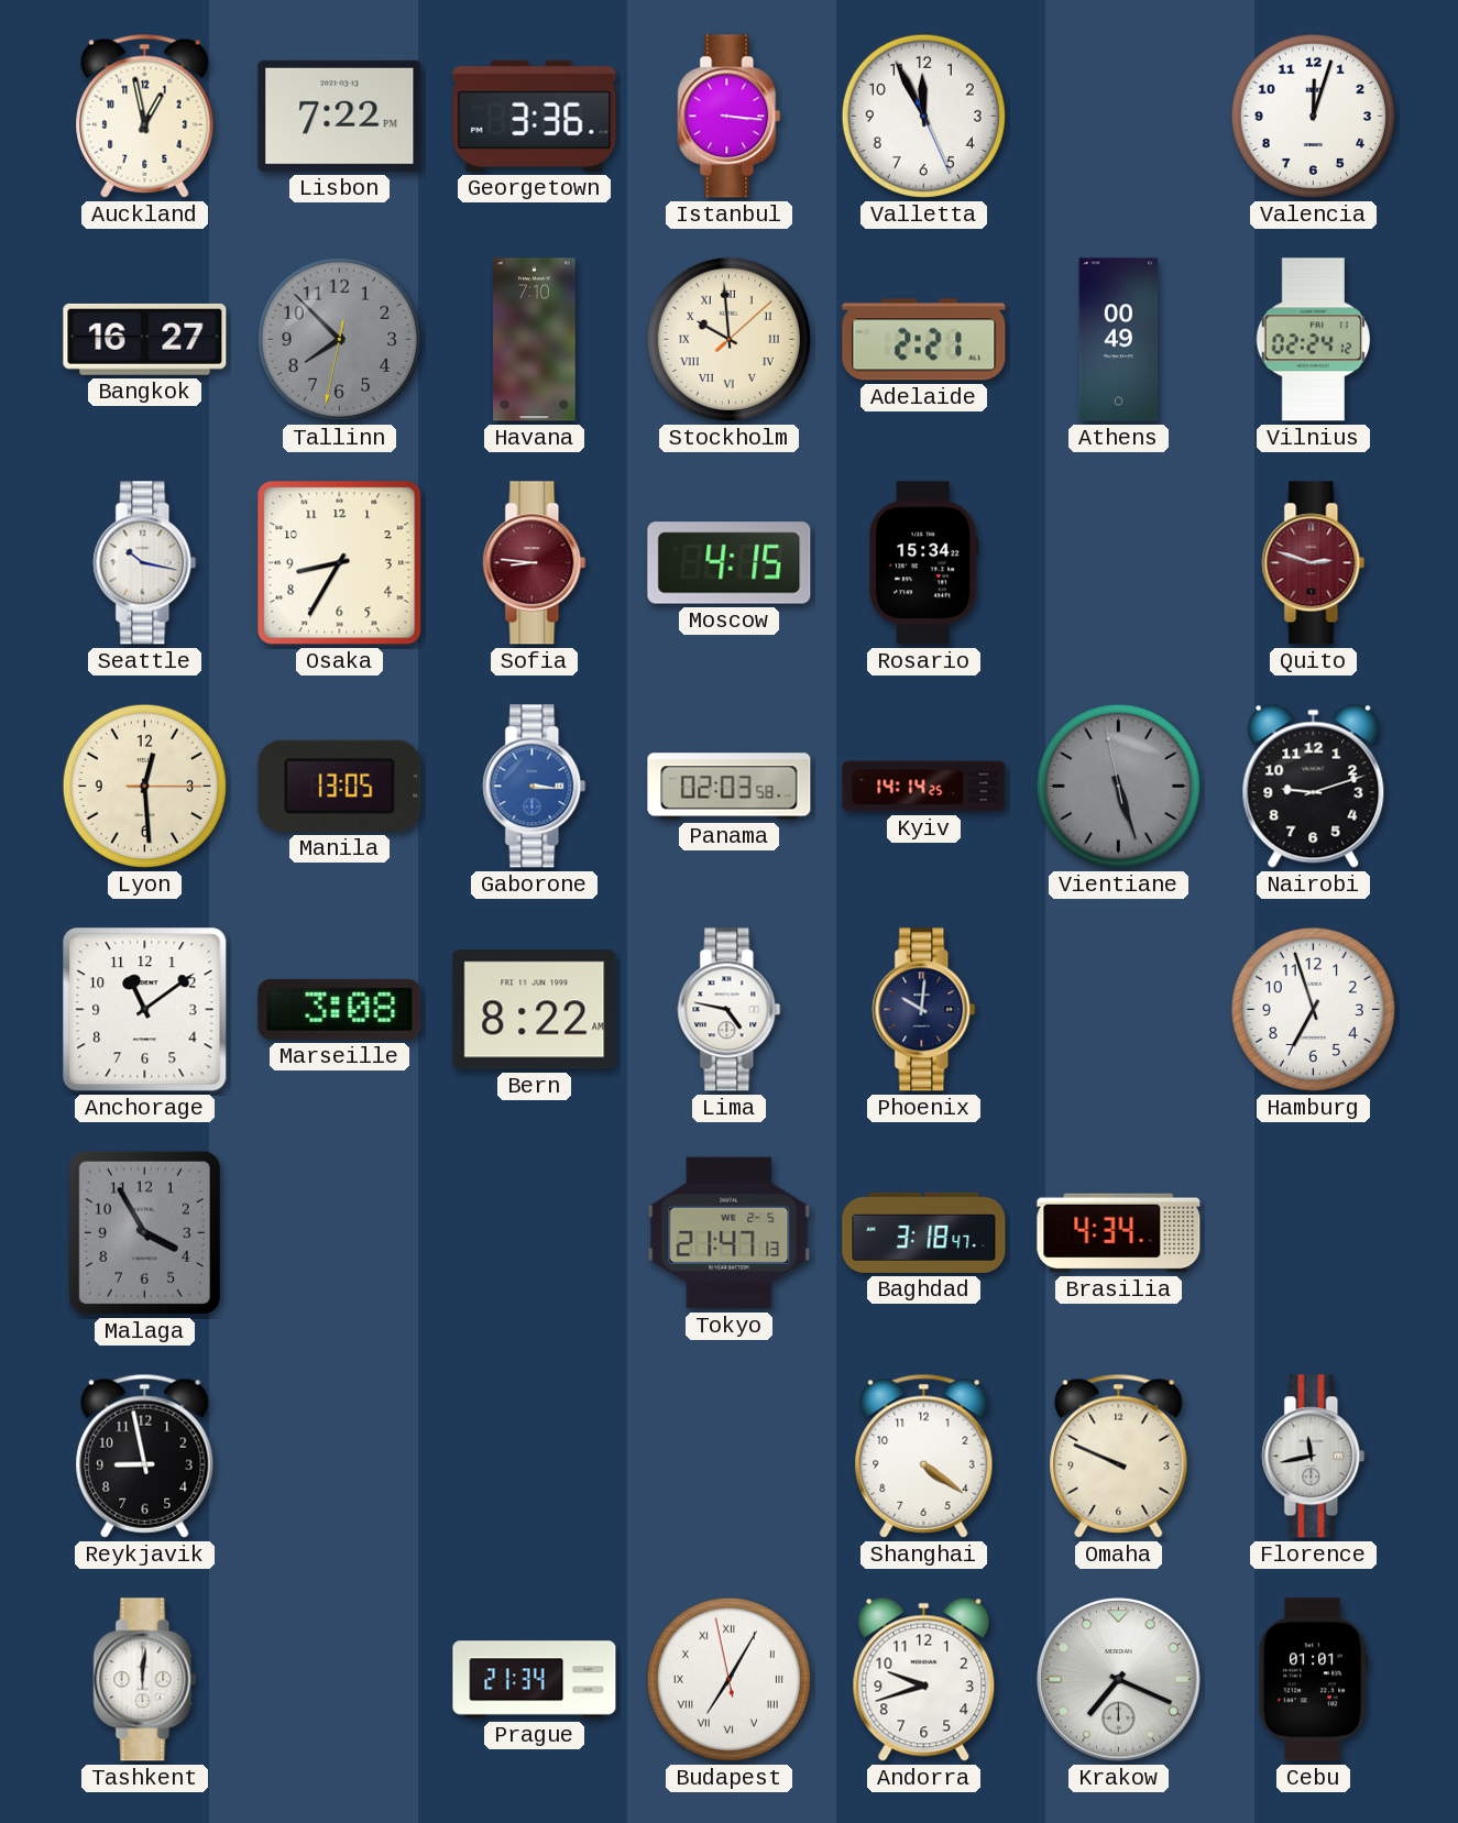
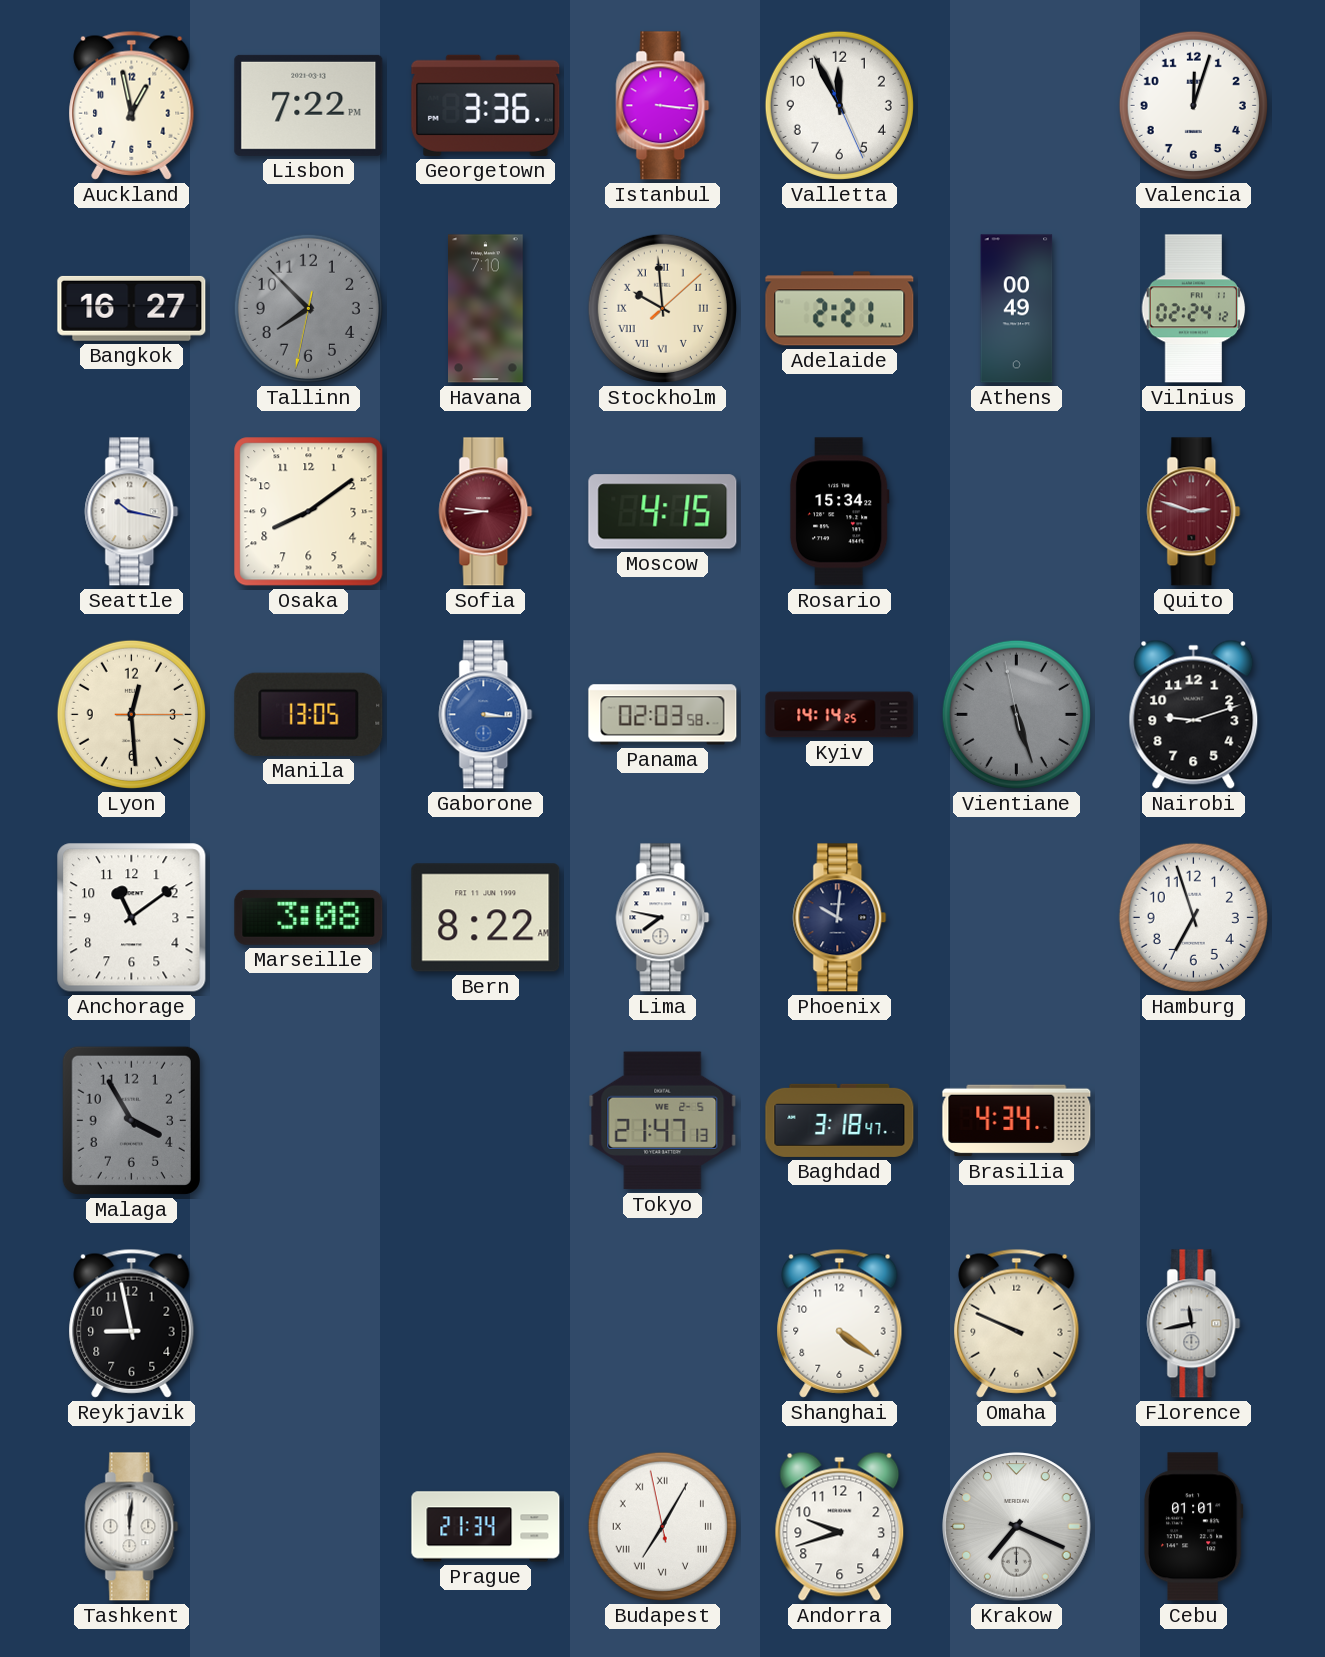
Osaka: 8:35 -> 8:09
Lima: 4:47 -> 7:47
